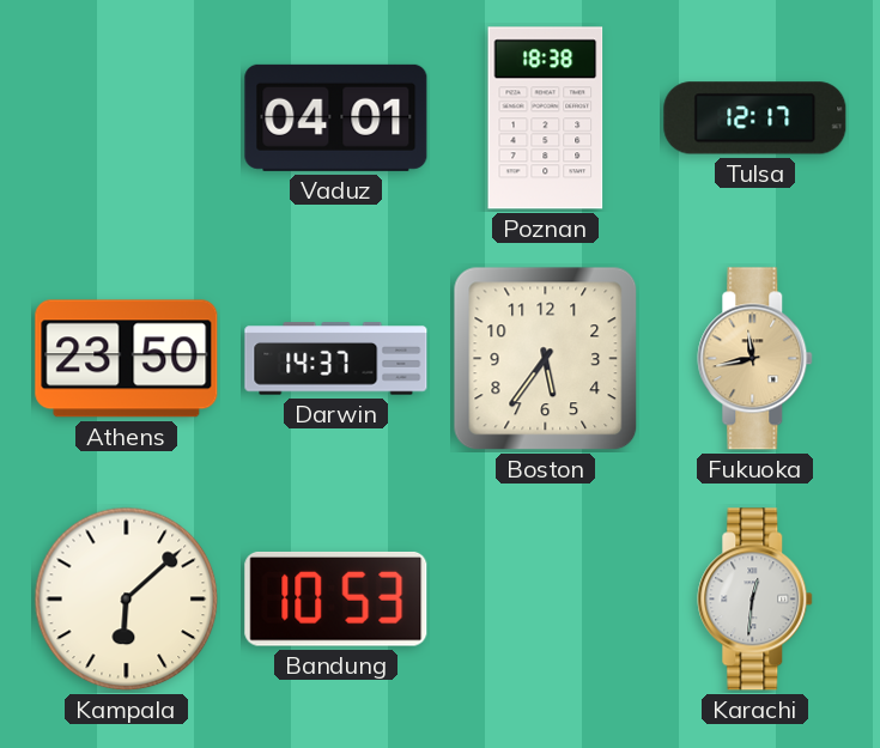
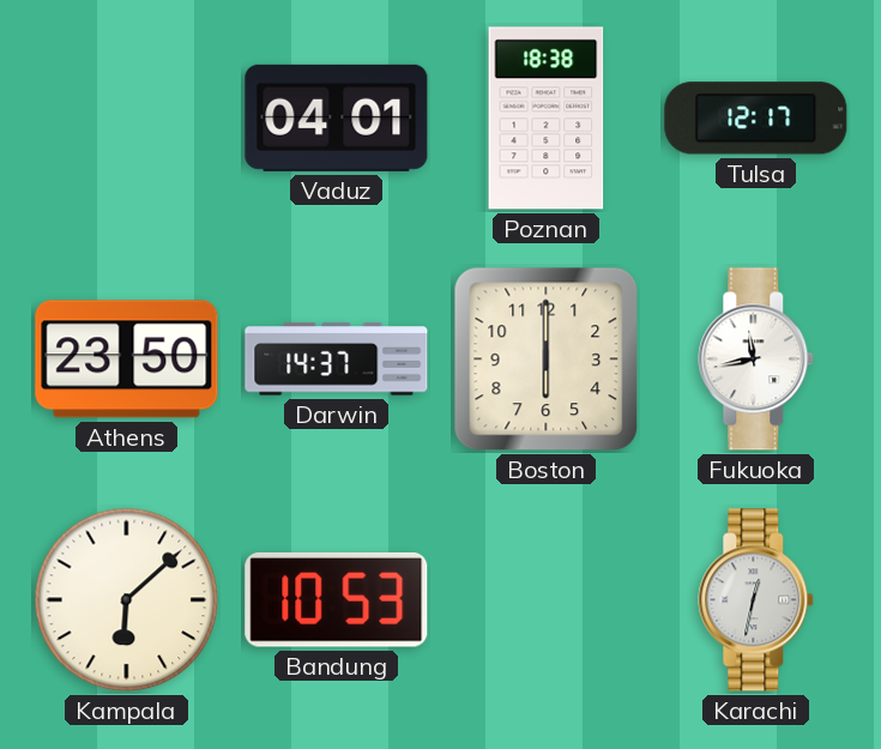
Boston: 5:36 -> 6:00
Fukuoka dial: champagne -> white
Karachi: 12:31 -> 12:32
